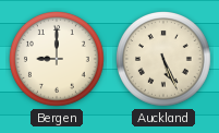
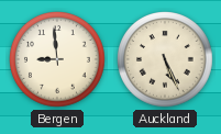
Bergen: 9:00 -> 8:59
